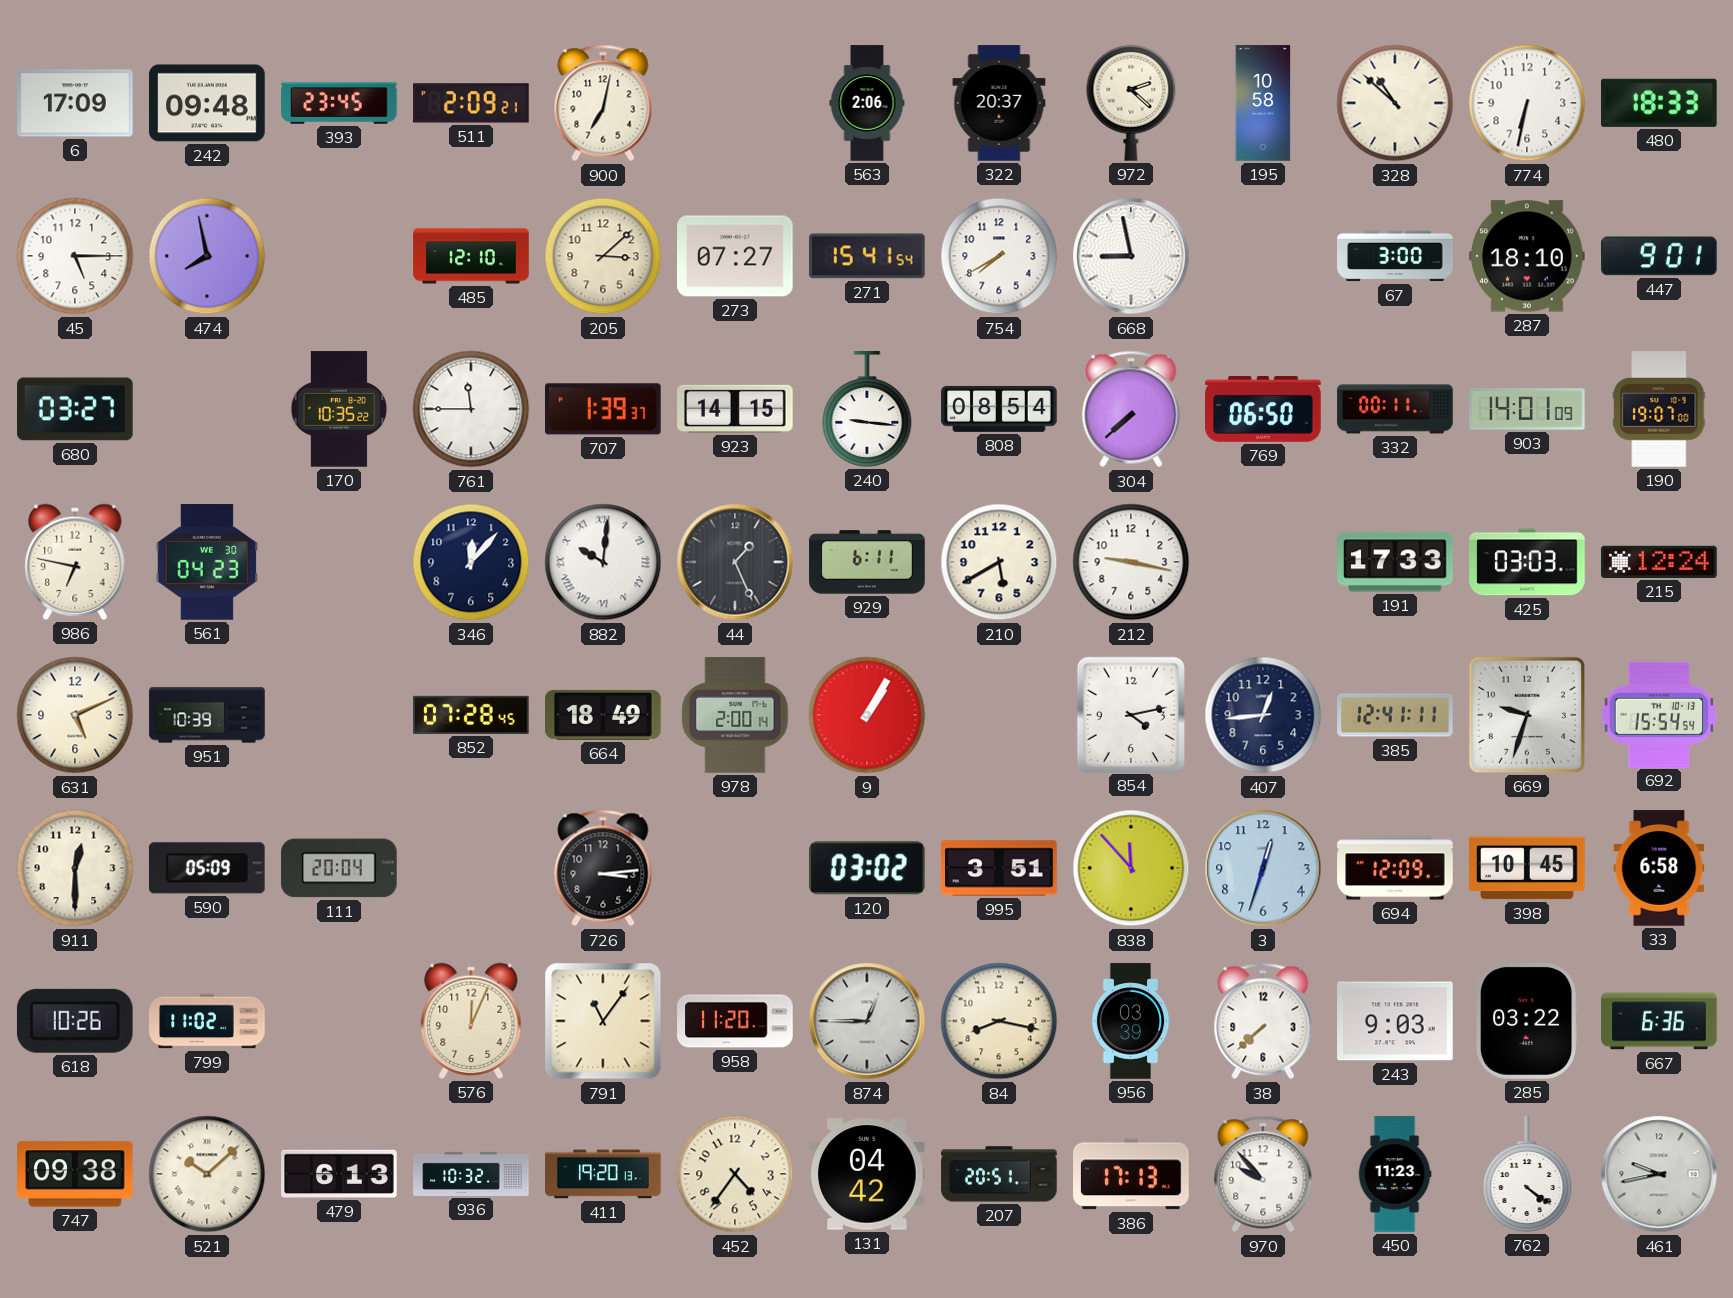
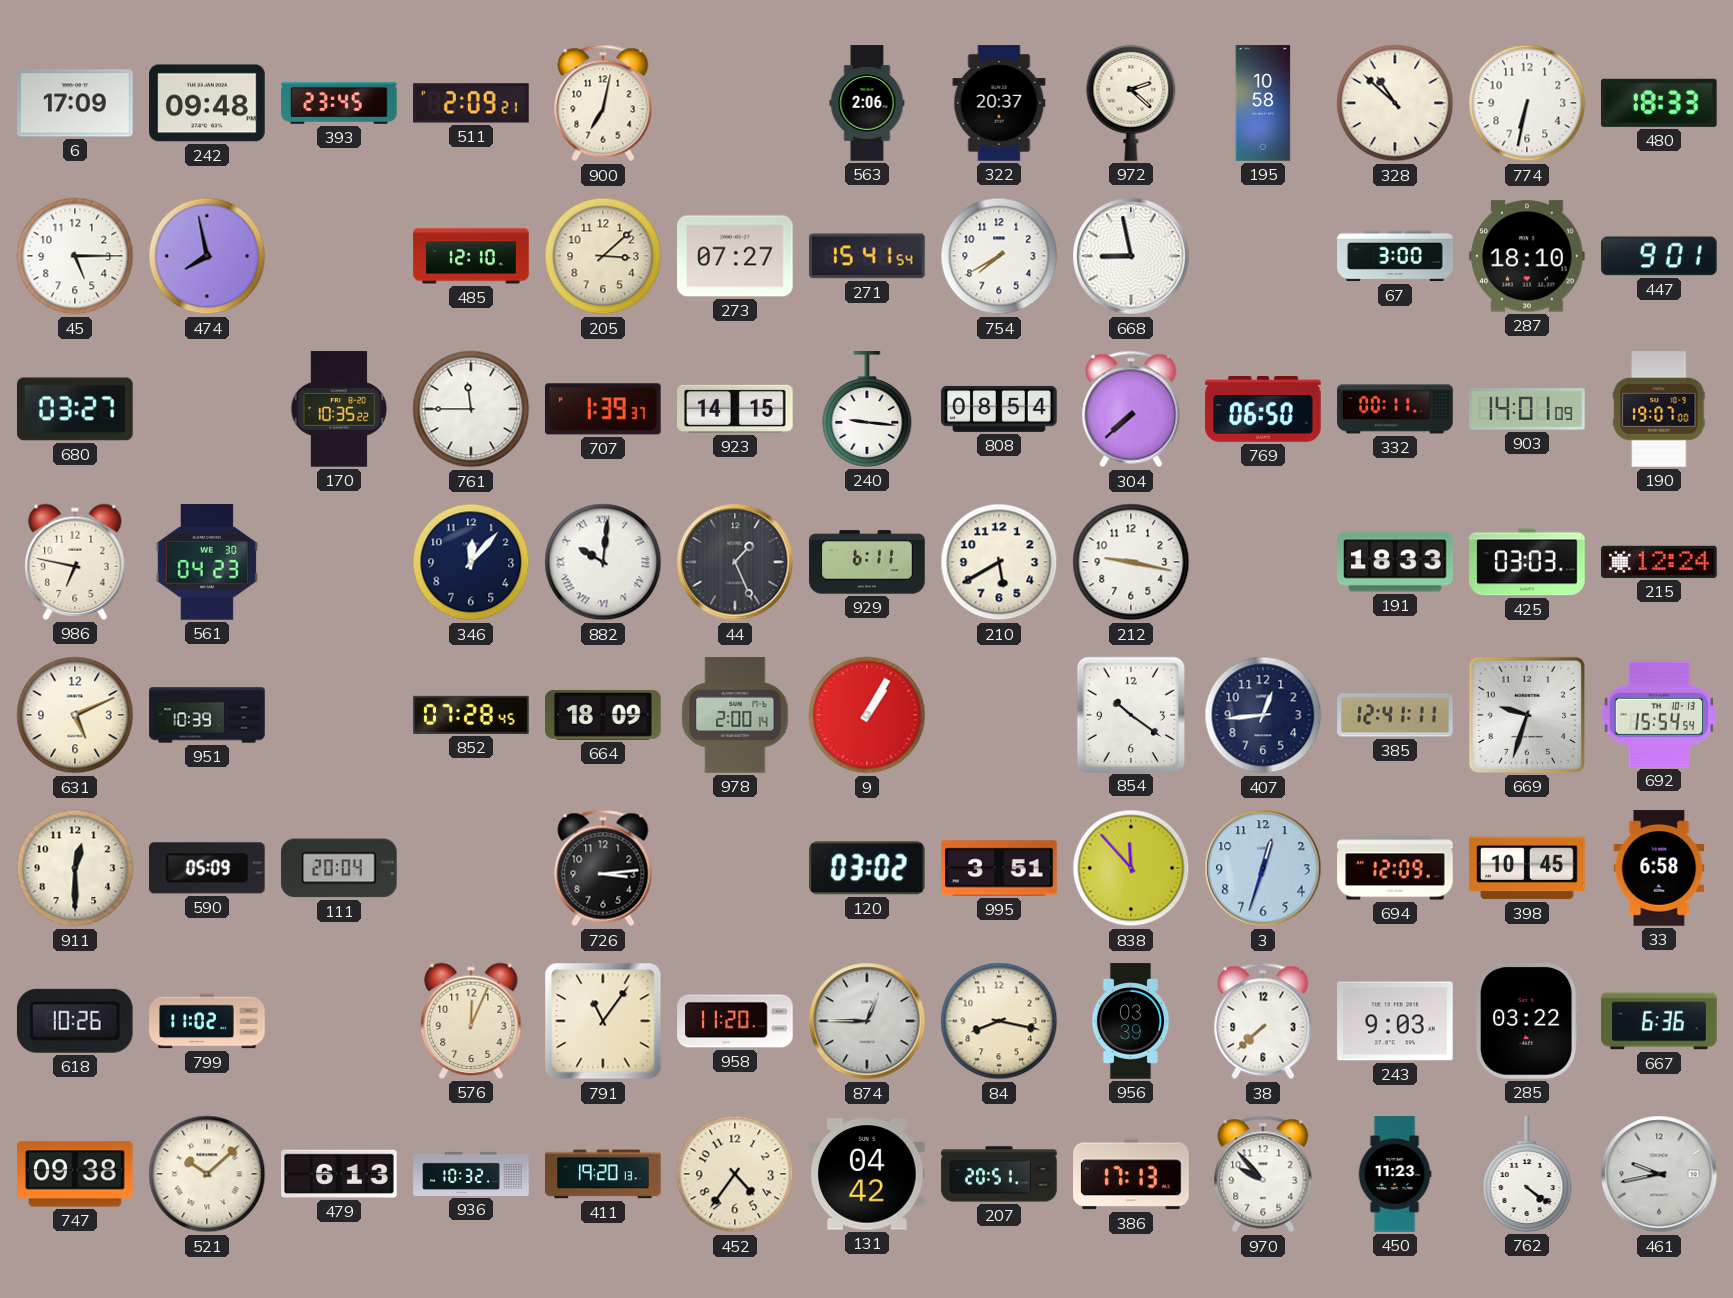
191: 17:33 -> 18:33
664: 18:49 -> 18:09
854: 4:13 -> 10:21
